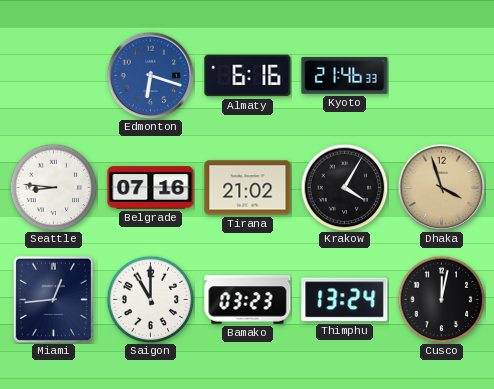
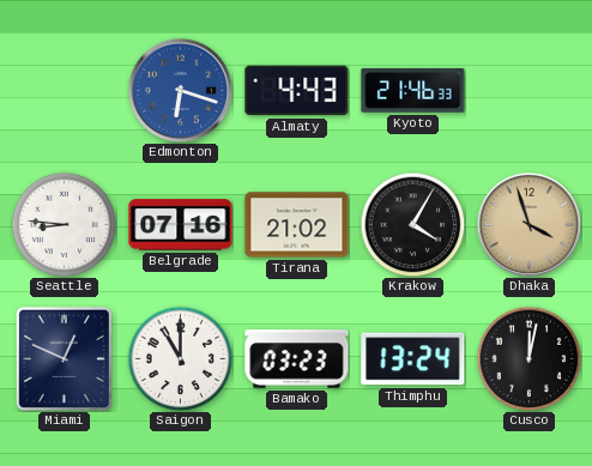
Almaty: 6:16 -> 4:43
Miami: 12:44 -> 12:49
